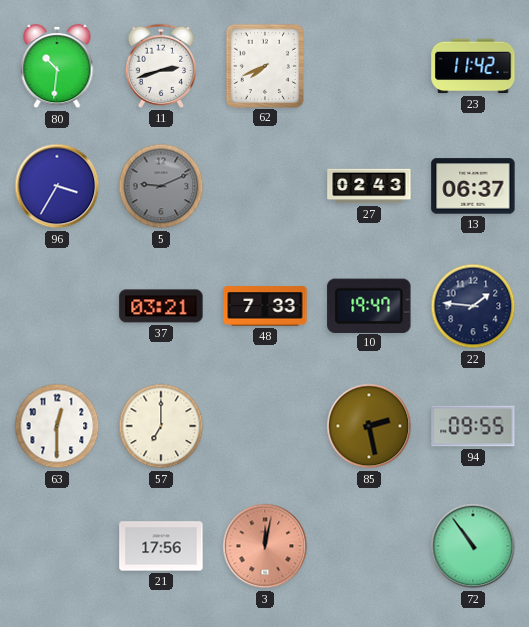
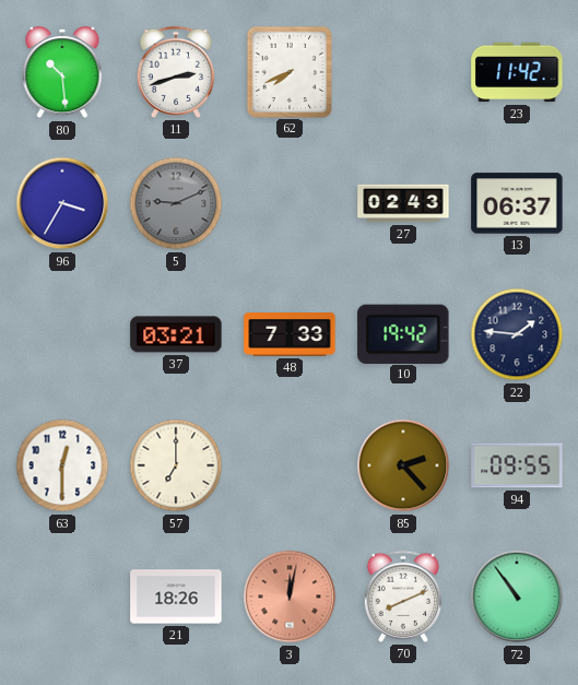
80: 10:31 -> 10:29
10: 19:47 -> 19:42
85: 2:28 -> 2:23
21: 17:56 -> 18:26
70: none -> 8:11
